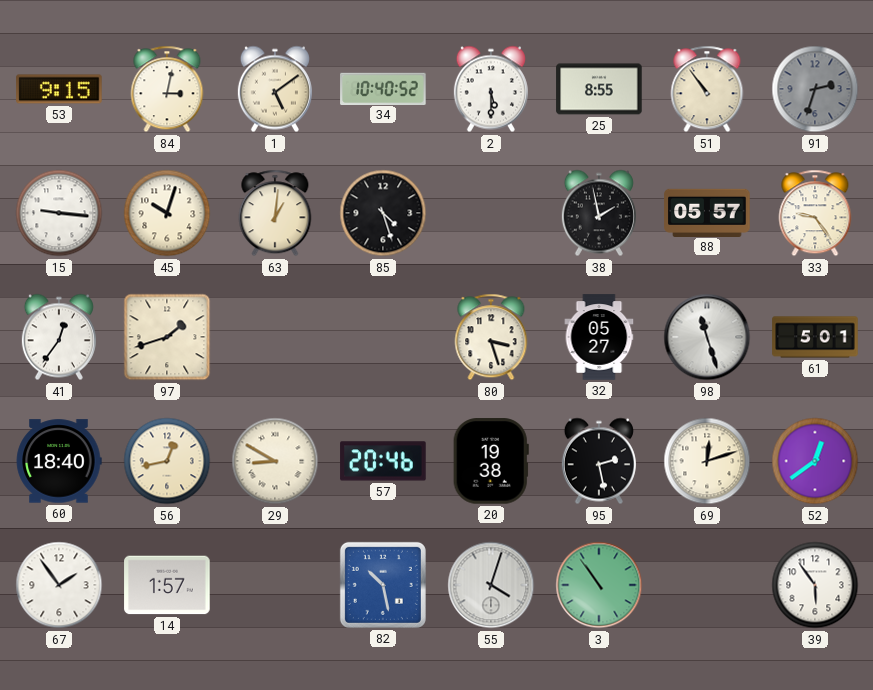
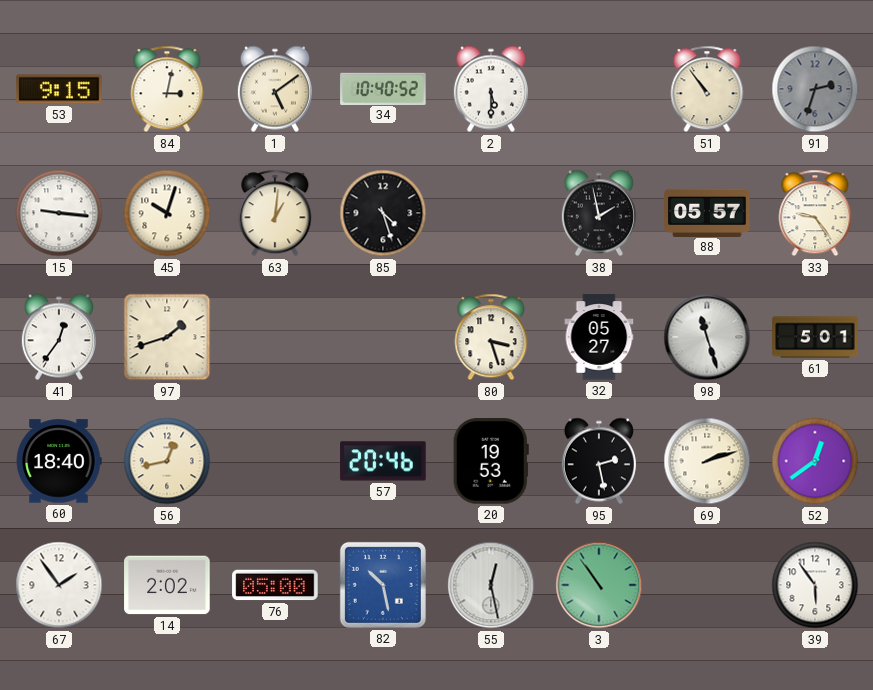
25: 8:55 -> none
29: 8:50 -> none
20: 19:38 -> 19:53
69: 12:12 -> 2:12
14: 1:57 -> 2:02
76: none -> 05:00
55: 4:03 -> 12:28
